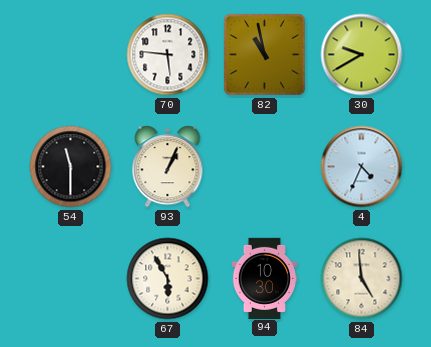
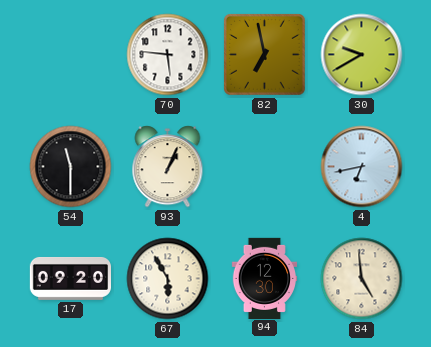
82: 10:58 -> 6:58
4: 4:34 -> 6:43
17: none -> 09:20
94: 10:30 -> 12:30
